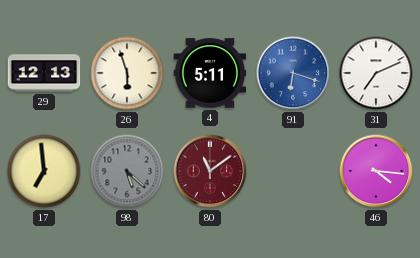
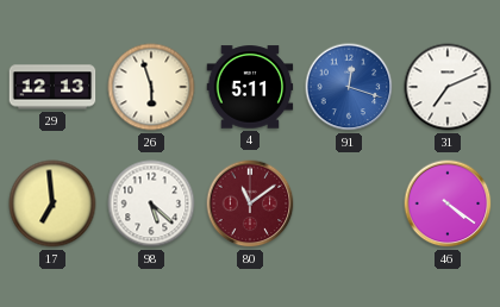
91: 6:18 -> 12:18
98 dial: grey -> white
46: 4:16 -> 4:21
